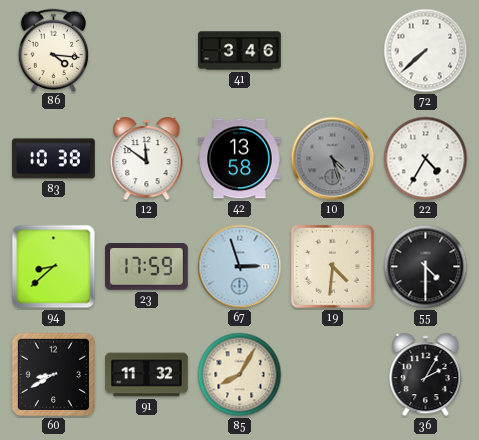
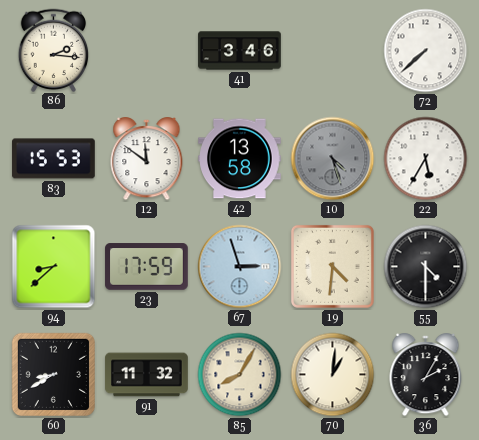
86: 4:16 -> 2:16
83: 10:38 -> 15:53
22: 4:35 -> 5:35
70: none -> 1:01
